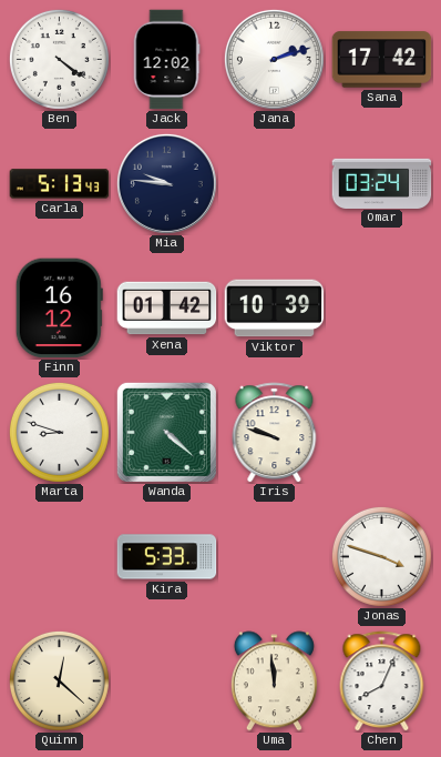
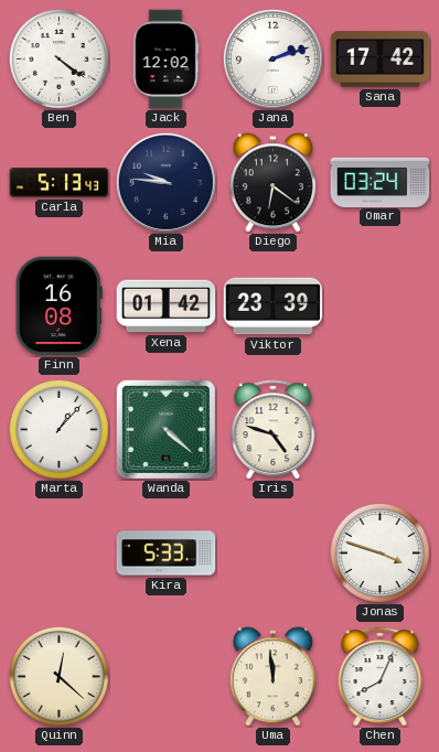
Diego: none -> 6:21
Finn: 16:12 -> 16:08
Viktor: 10:39 -> 23:39
Marta: 8:48 -> 1:07
Iris: 9:48 -> 4:48
